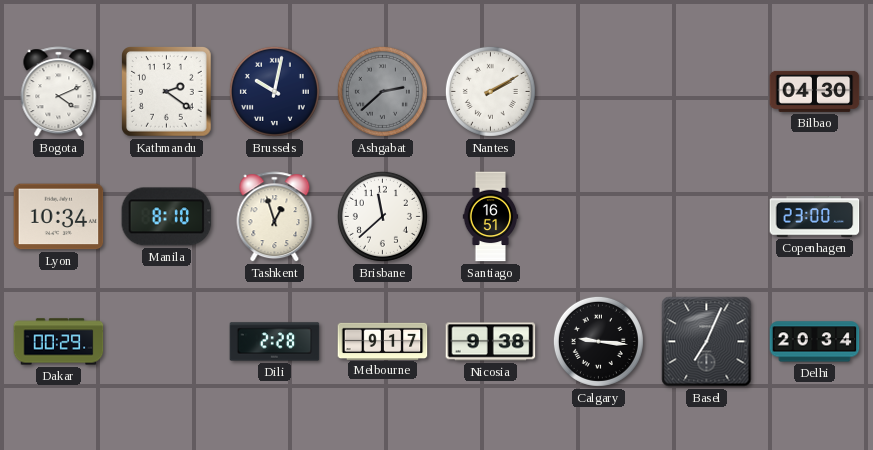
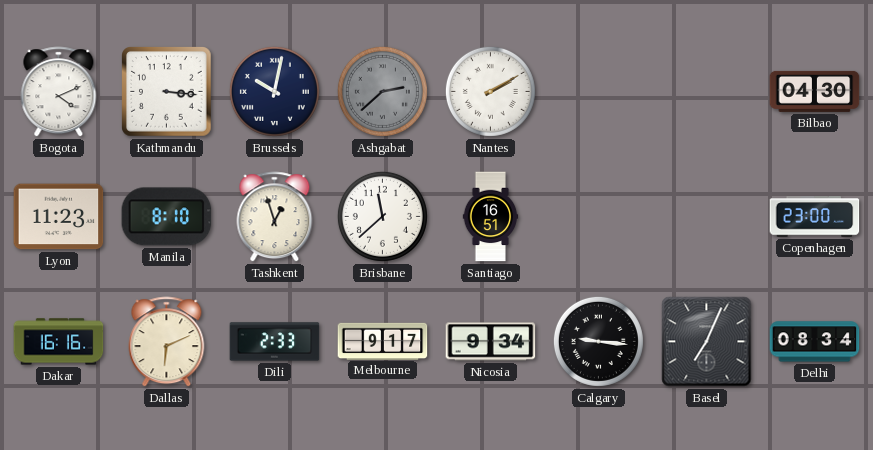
Kathmandu: 2:21 -> 3:16
Lyon: 10:34 -> 11:23
Dakar: 00:29 -> 16:16
Dallas: none -> 6:11
Dili: 2:28 -> 2:33
Nicosia: 9:38 -> 9:34
Delhi: 20:34 -> 08:34
